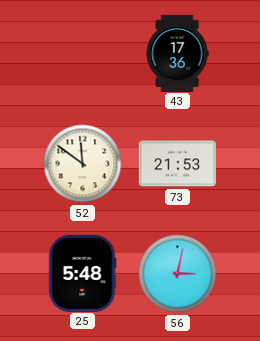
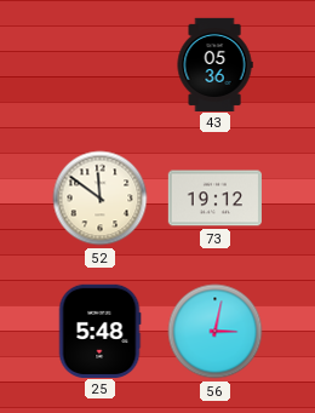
43: 17:36 -> 05:36
73: 21:53 -> 19:12
